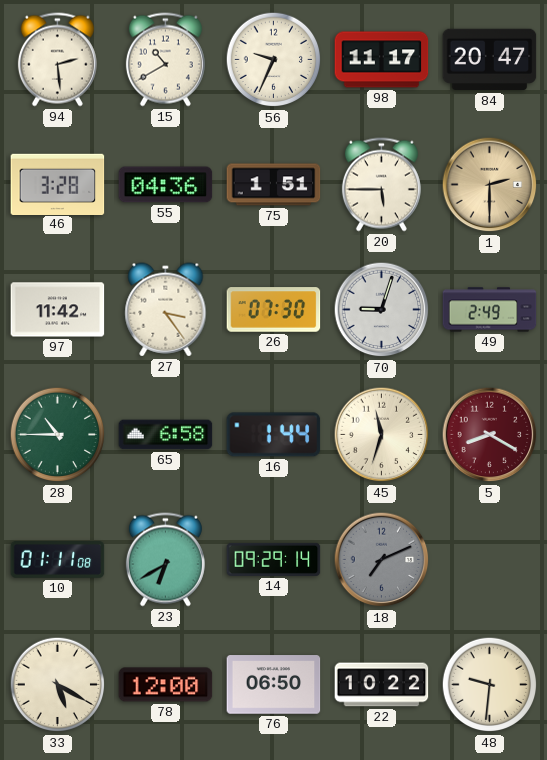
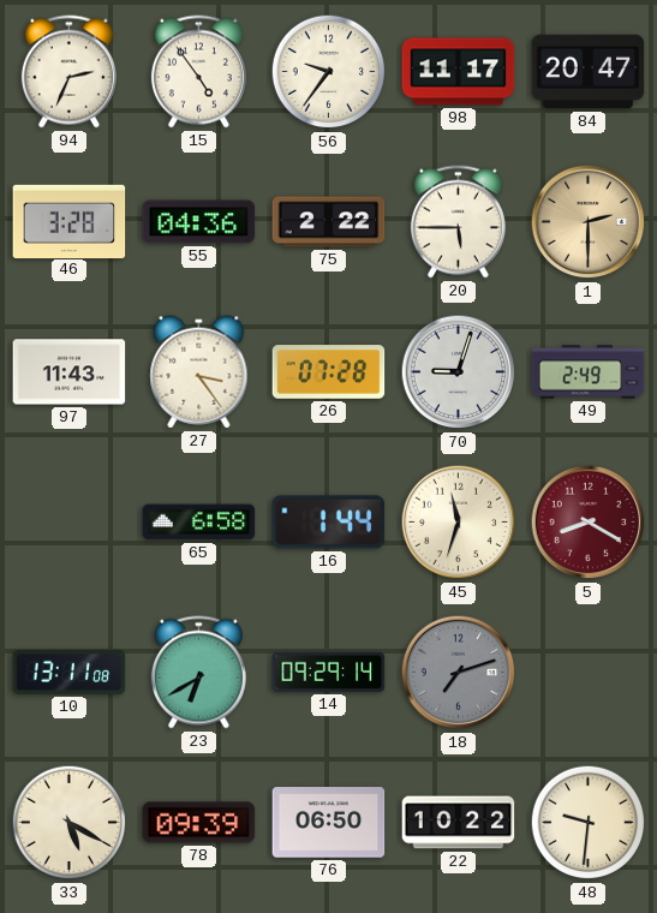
94: 2:29 -> 2:34
15: 10:40 -> 4:54
56: 9:34 -> 9:36
75: 1:51 -> 2:22
97: 11:42 -> 11:43
26: 07:30 -> 07:28
28: 10:45 -> none
10: 01:11 -> 13:11
18: 7:11 -> 7:12
78: 12:00 -> 09:39
